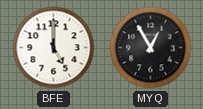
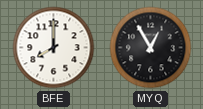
BFE: 5:00 -> 8:00
